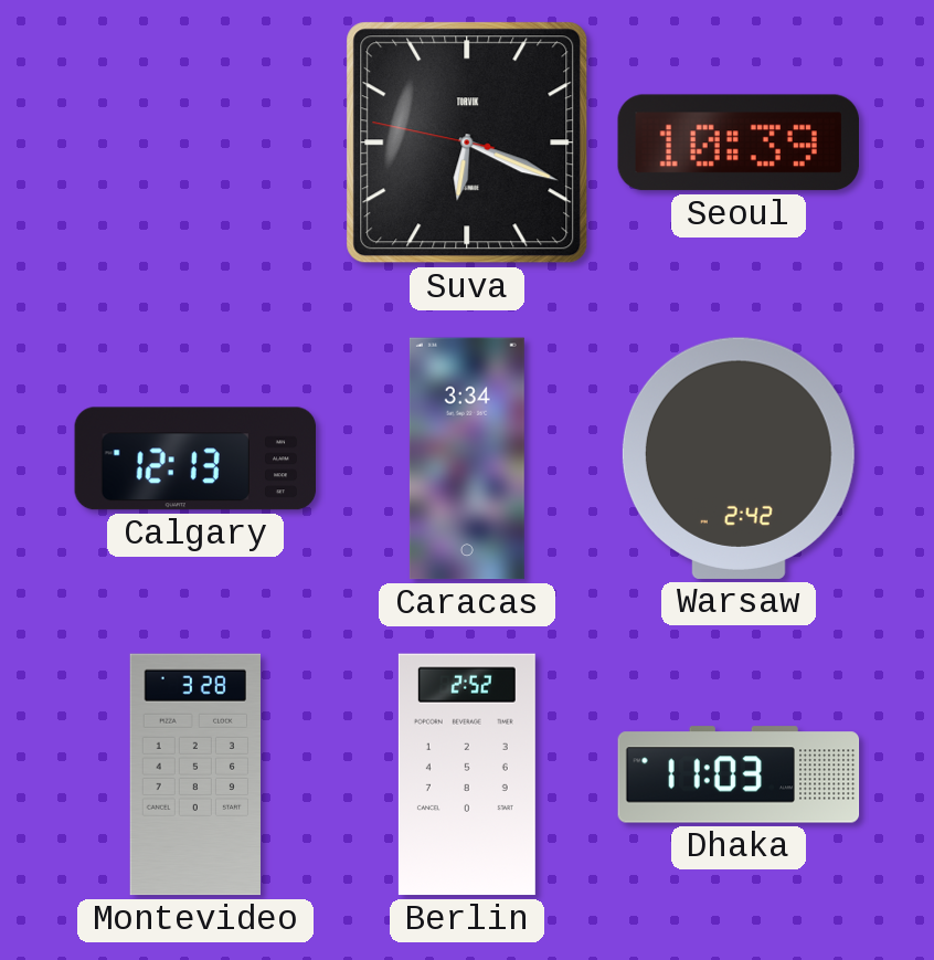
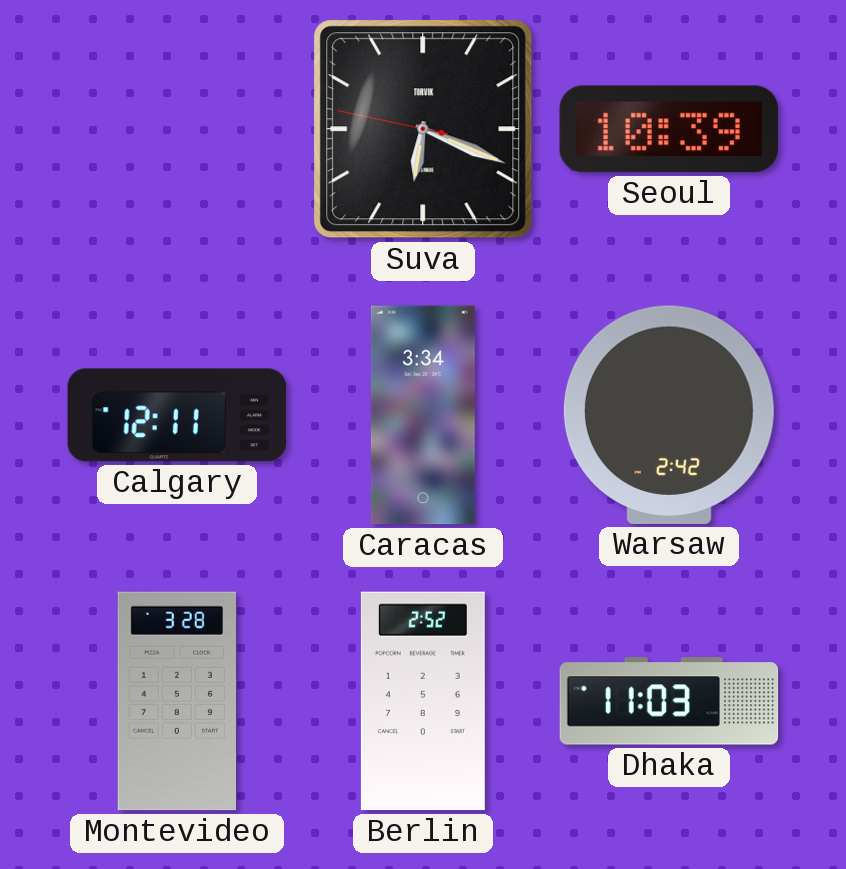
Calgary: 12:13 -> 12:11
